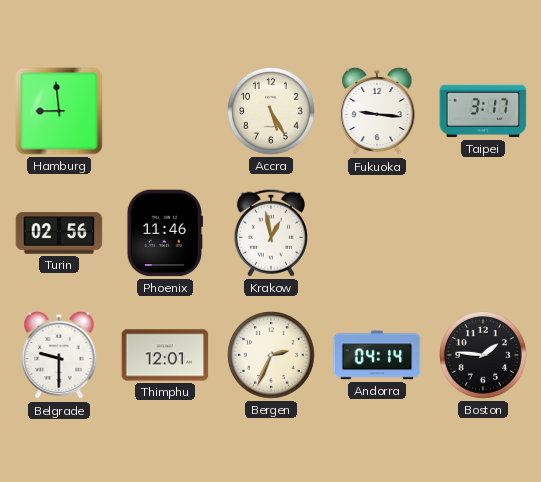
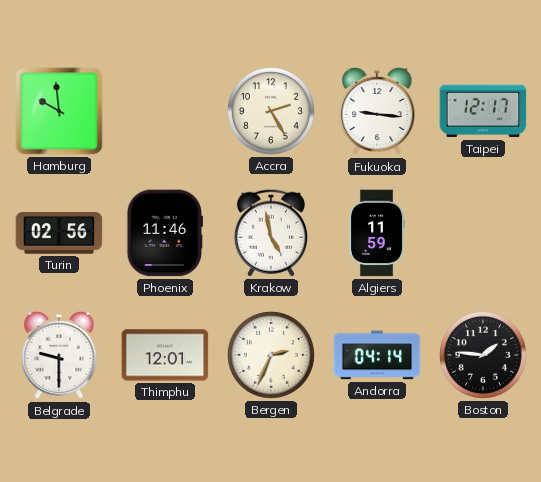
Hamburg: 8:59 -> 9:59
Accra: 5:25 -> 2:25
Taipei: 3:17 -> 12:17
Krakow: 12:58 -> 4:58
Algiers: none -> 11:59
